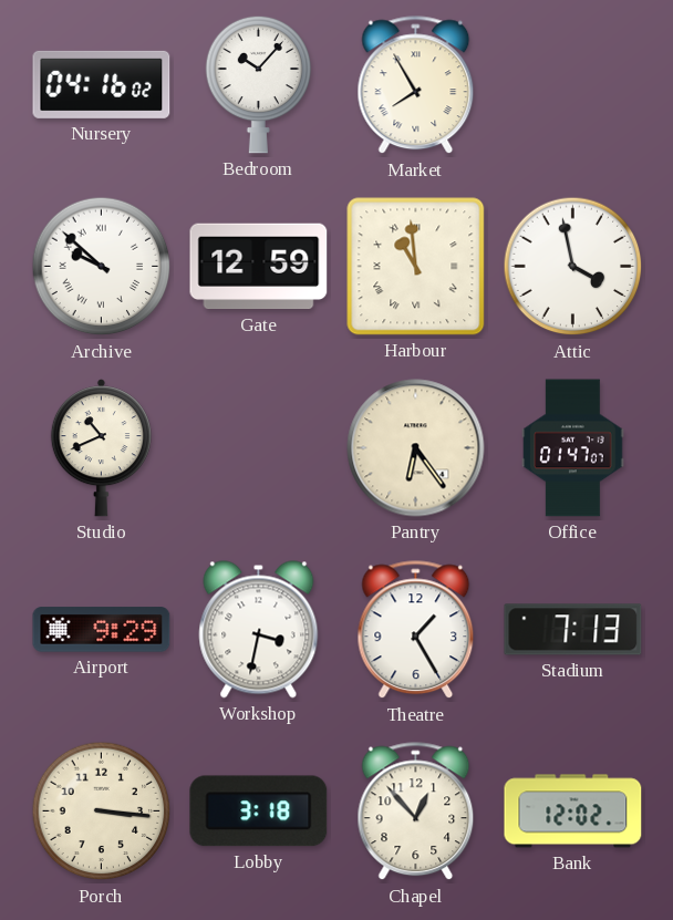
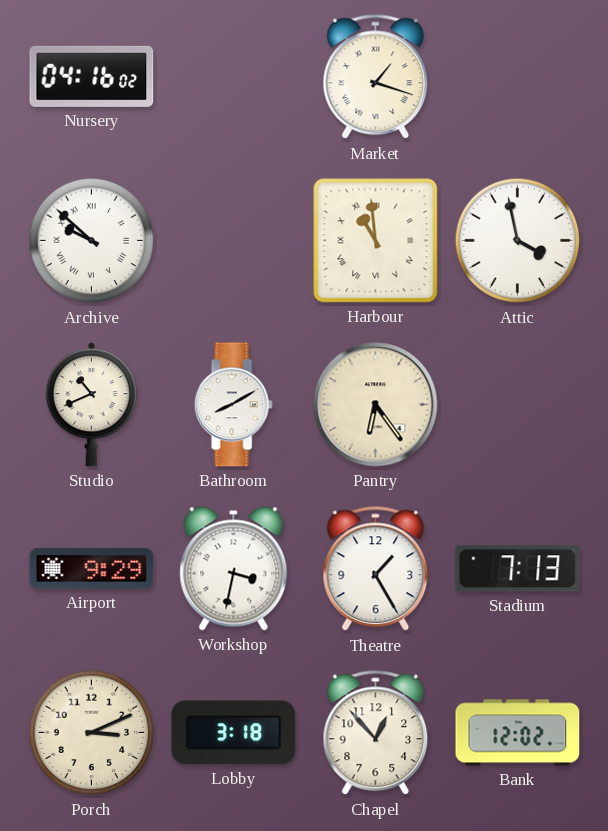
Bedroom: 10:07 -> none
Market: 7:55 -> 1:18
Gate: 12:59 -> none
Bathroom: none -> 8:10
Office: 01:47 -> none
Porch: 3:16 -> 3:11
